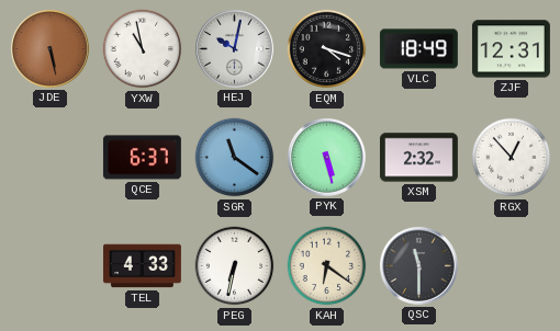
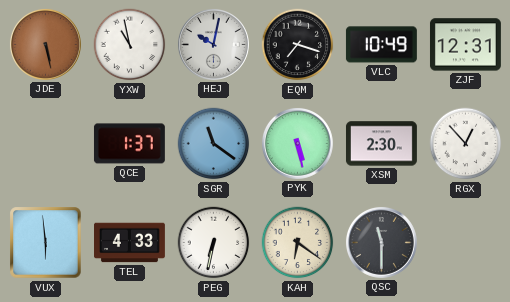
EQM: 4:18 -> 7:18
VLC: 18:49 -> 10:49
QCE: 6:37 -> 1:37
XSM: 2:32 -> 2:30
VUX: none -> 5:59
